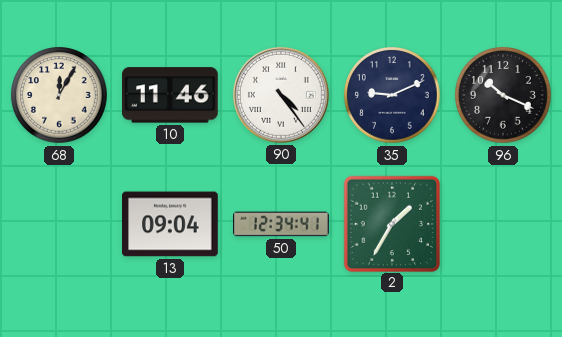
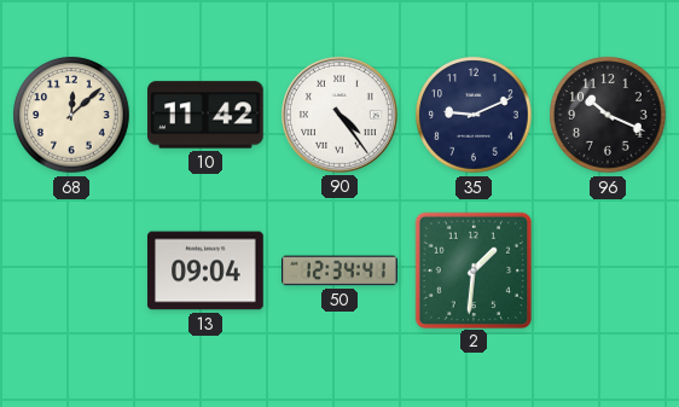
68: 12:05 -> 12:08
10: 11:46 -> 11:42
2: 1:35 -> 1:31
